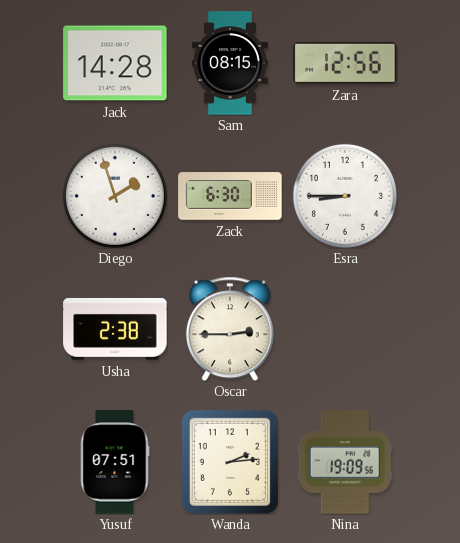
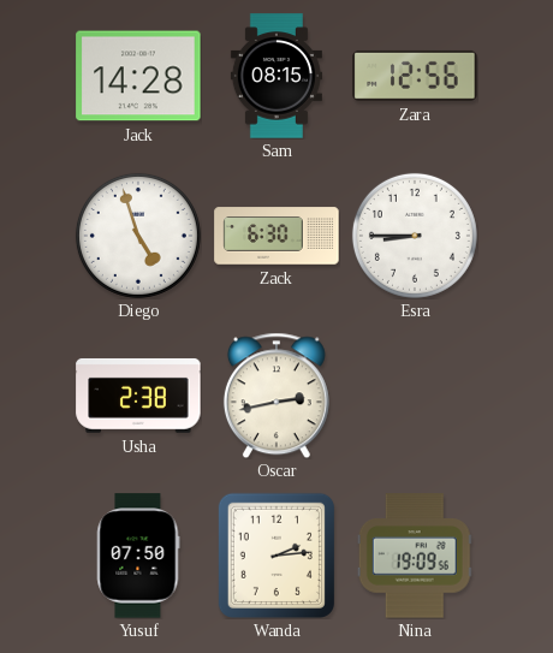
Diego: 1:57 -> 4:57
Oscar: 2:45 -> 2:43
Yusuf: 07:51 -> 07:50
